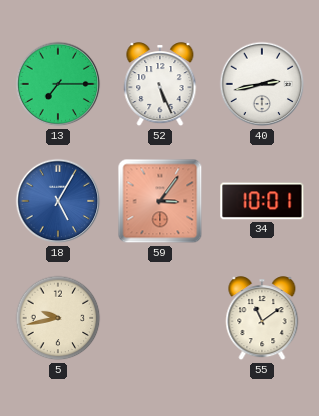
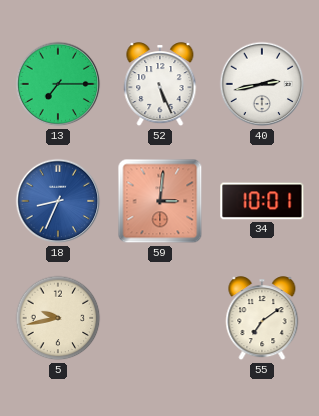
18: 5:05 -> 8:34
59: 3:06 -> 3:01
55: 11:09 -> 7:09
